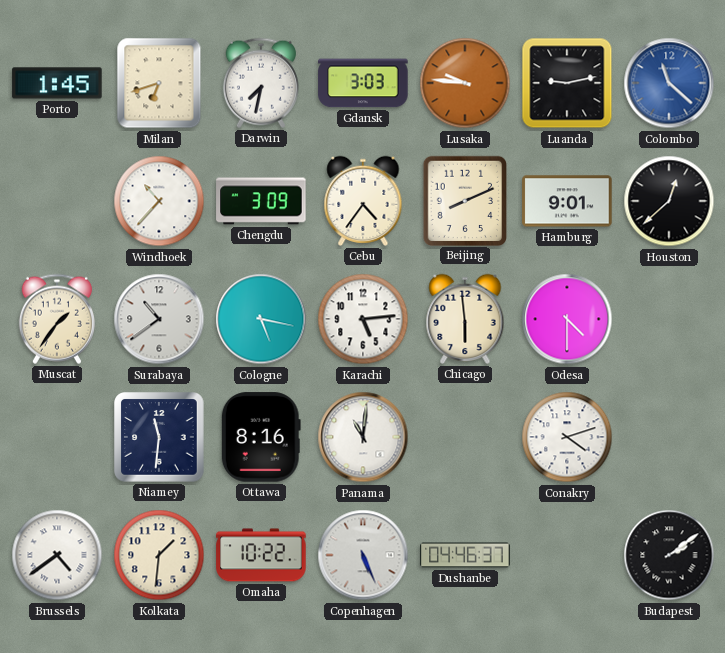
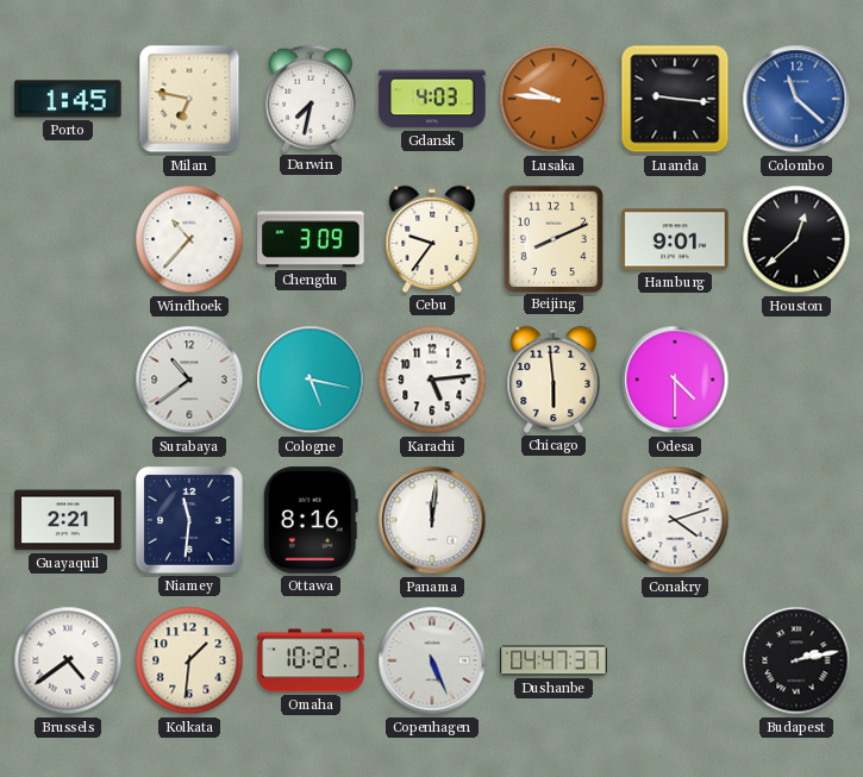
Milan: 6:42 -> 6:47
Gdansk: 3:03 -> 4:03
Luanda: 9:13 -> 9:16
Cebu: 4:36 -> 9:36
Muscat: 1:36 -> none
Guayaquil: none -> 2:21
Panama: 11:01 -> 12:01
Dushanbe: 04:46 -> 04:47
Budapest: 2:09 -> 2:13
